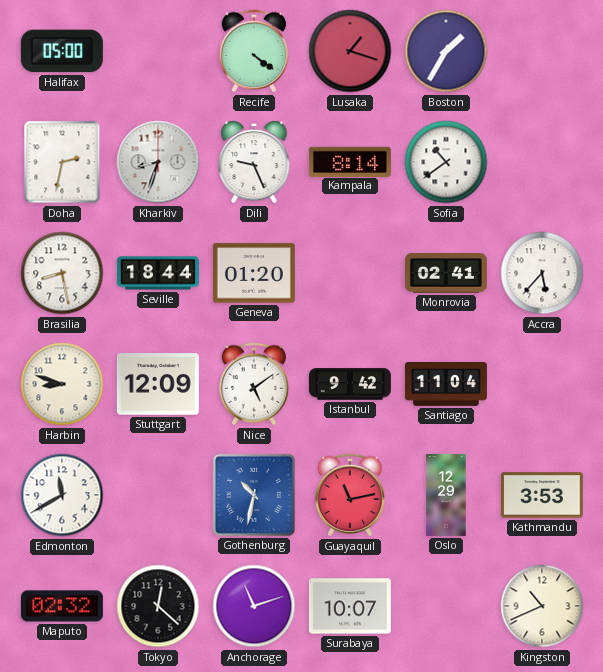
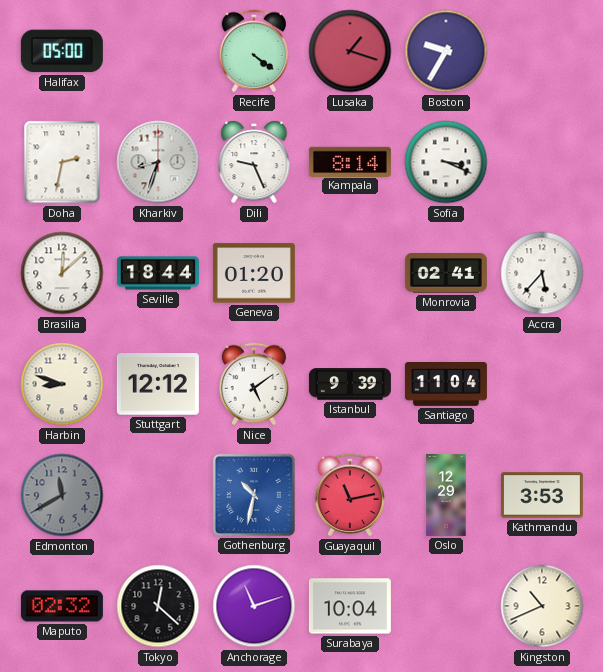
Boston: 1:35 -> 9:35
Sofia: 10:39 -> 3:19
Brasilia: 8:28 -> 12:08
Stuttgart: 12:09 -> 12:12
Istanbul: 9:42 -> 9:39
Edmonton dial: white -> grey
Surabaya: 10:07 -> 10:04
